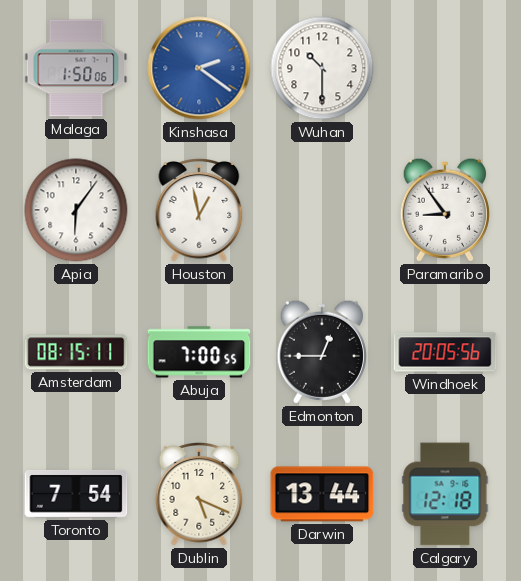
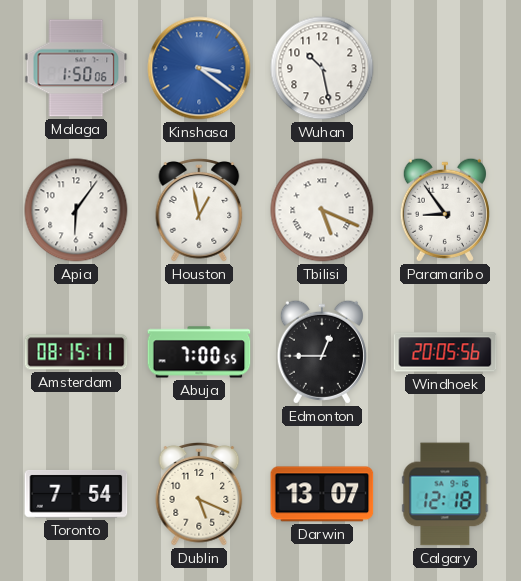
Kinshasa: 2:21 -> 3:21
Wuhan: 10:30 -> 10:28
Tbilisi: none -> 5:19
Darwin: 13:44 -> 13:07
